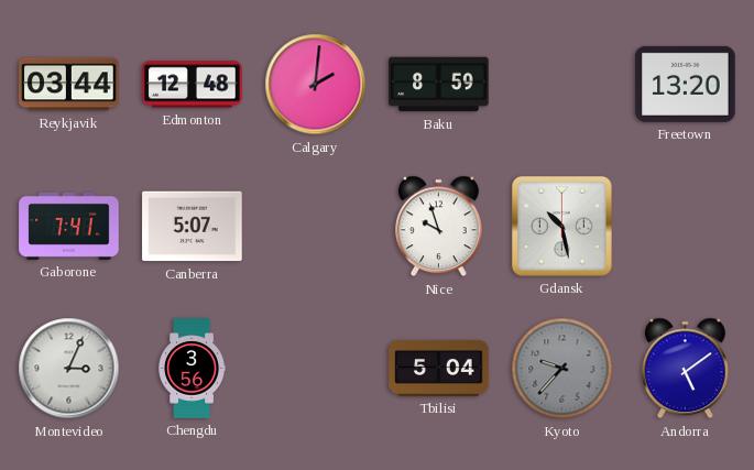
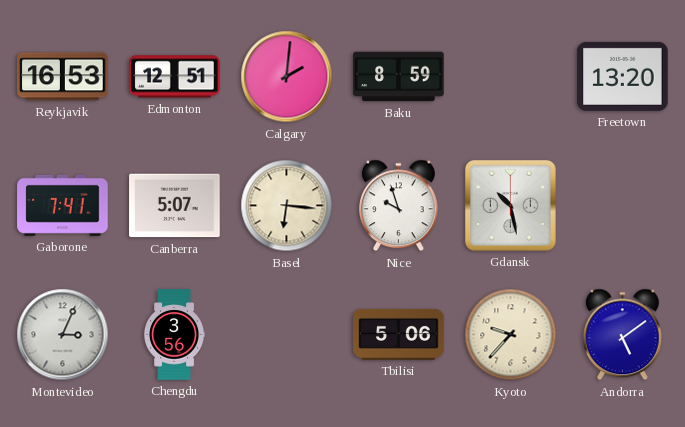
Reykjavik: 03:44 -> 16:53
Edmonton: 12:48 -> 12:51
Basel: none -> 6:16
Tbilisi: 5:04 -> 5:06
Kyoto dial: grey -> cream
